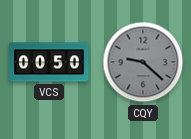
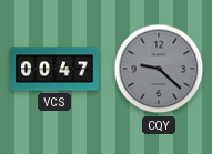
VCS: 00:50 -> 00:47
